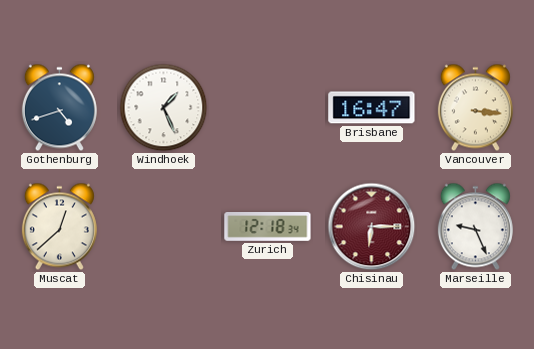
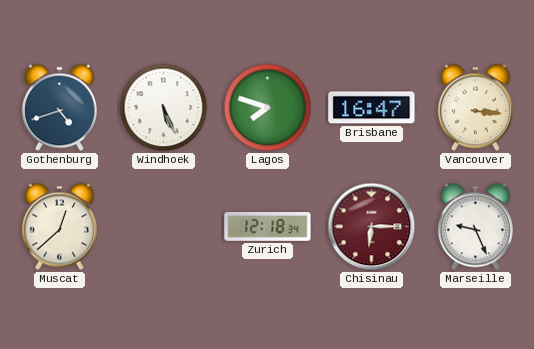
Windhoek: 1:26 -> 5:26
Lagos: none -> 7:48
